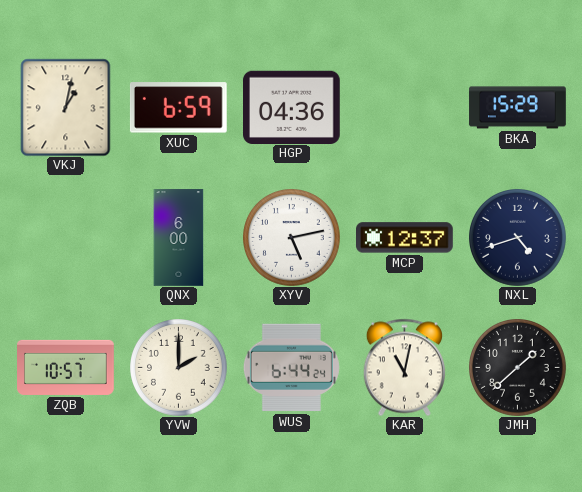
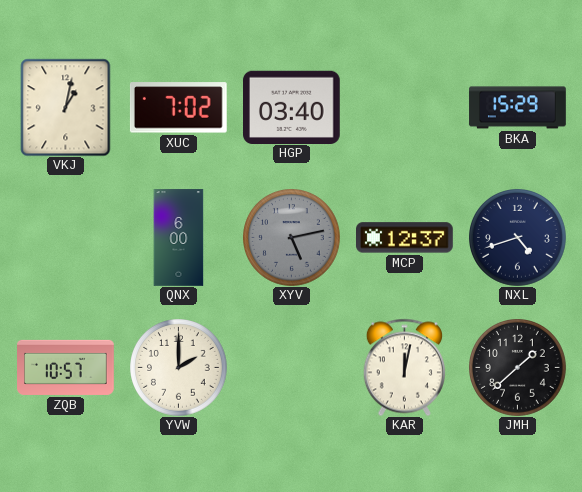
XUC: 6:59 -> 7:02
HGP: 04:36 -> 03:40
XYV dial: white -> grey
WUS: 6:44 -> none
KAR: 11:02 -> 12:02
